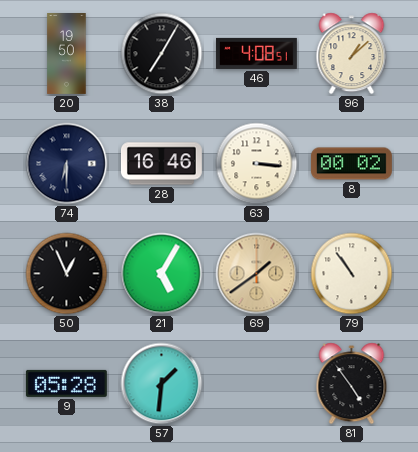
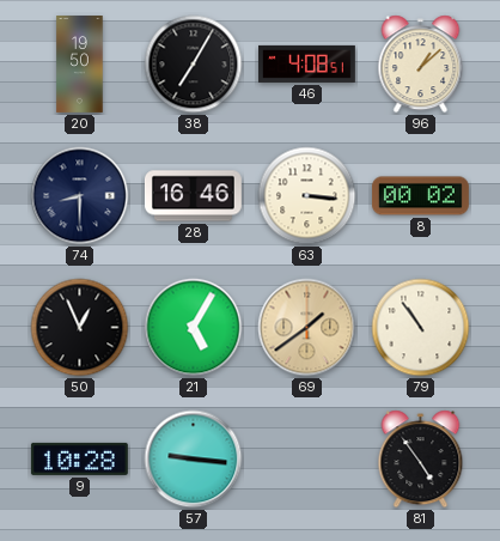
74: 6:30 -> 8:30
9: 05:28 -> 10:28
57: 1:31 -> 9:16
